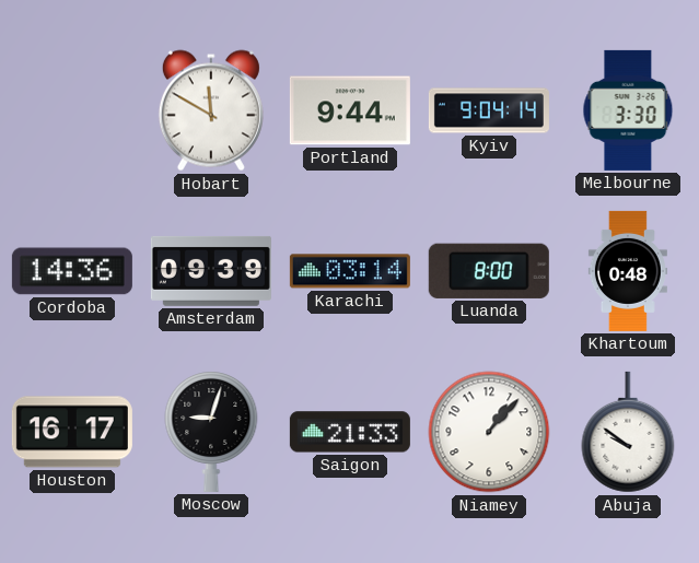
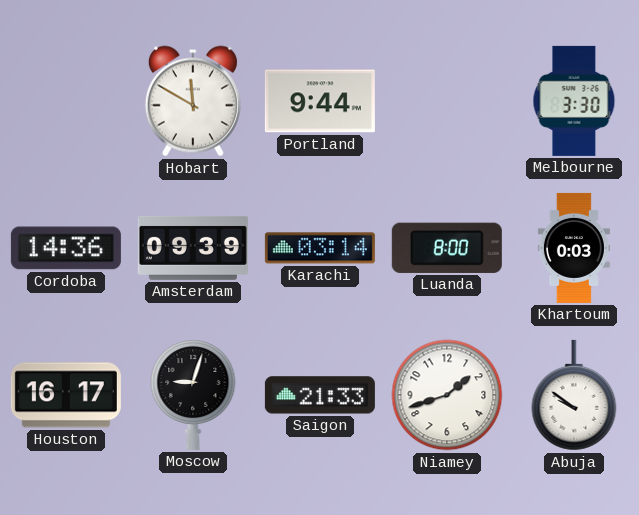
Kyiv: 9:04 -> none
Khartoum: 0:48 -> 0:03
Niamey: 1:07 -> 1:42
